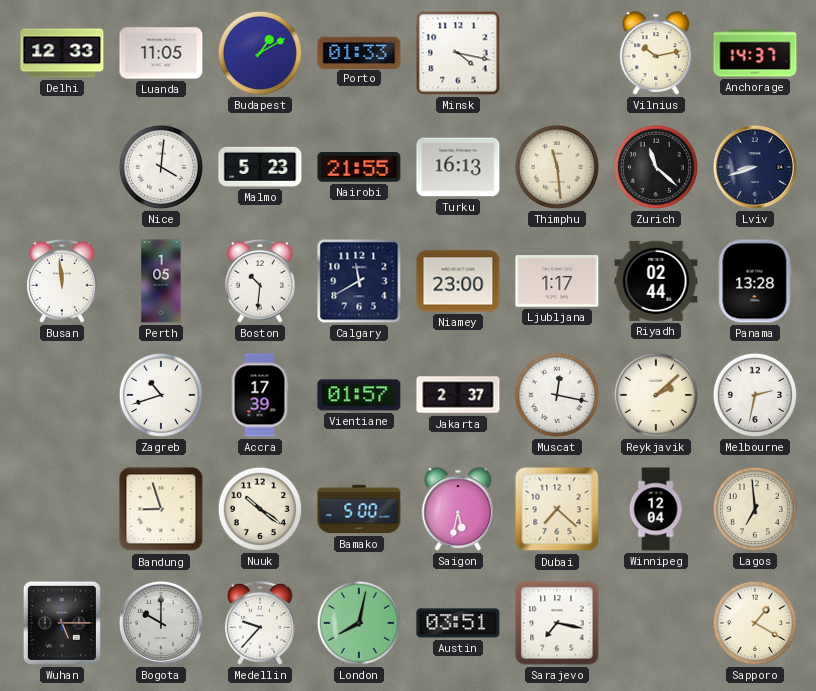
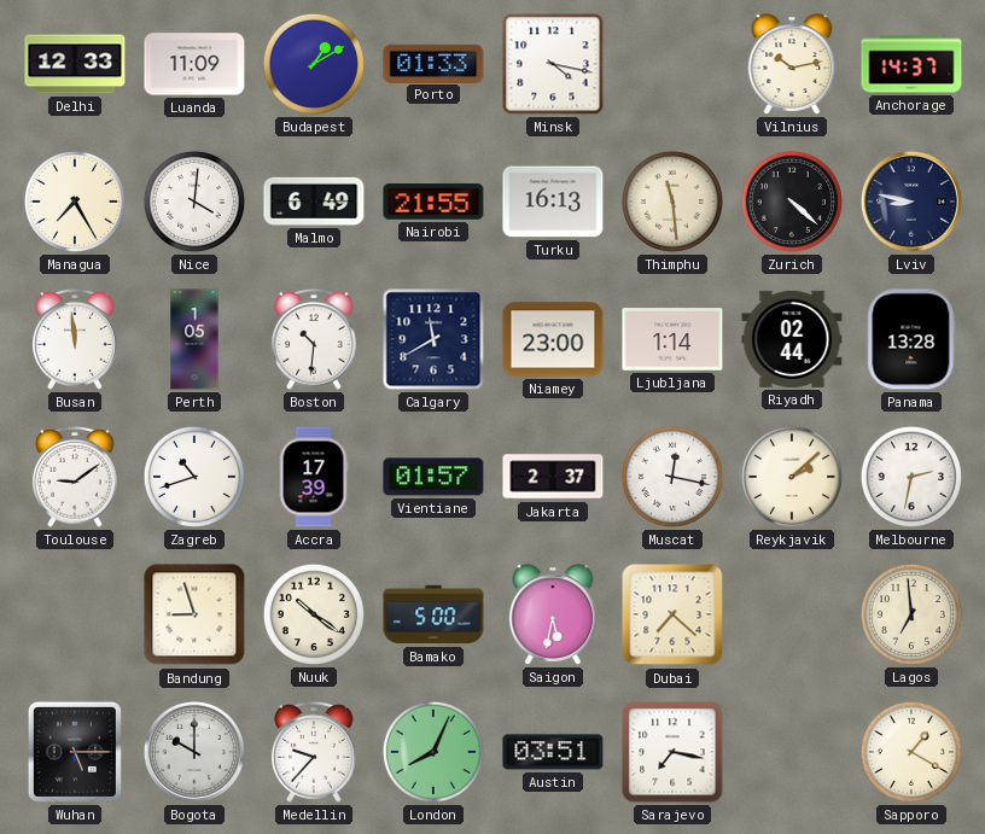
Luanda: 11:05 -> 11:09
Managua: none -> 7:25
Malmo: 5:23 -> 6:49
Zurich: 11:22 -> 4:22
Lviv: 8:42 -> 8:47
Ljubljana: 1:17 -> 1:14
Toulouse: none -> 9:09
Winnipeg: 12:04 -> none
London: 8:02 -> 8:04
